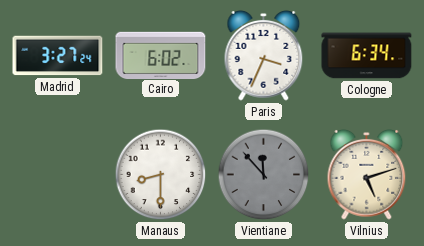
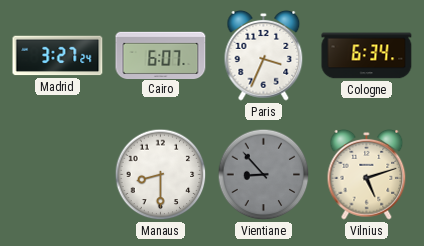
Cairo: 6:02 -> 6:07
Vientiane: 11:53 -> 8:53
